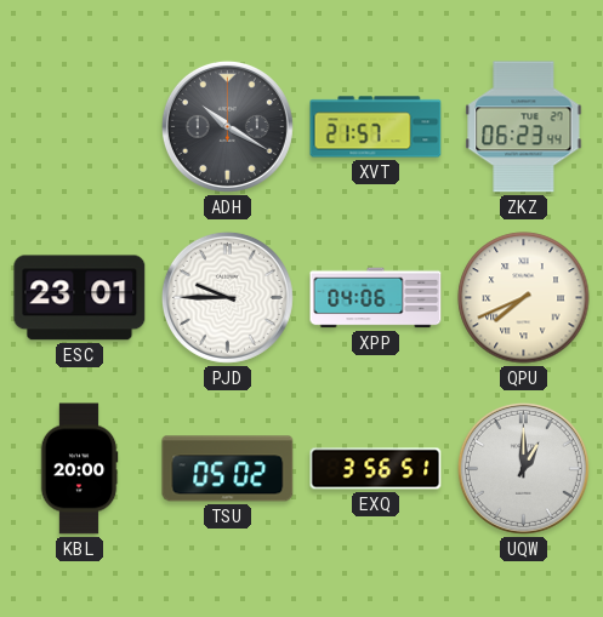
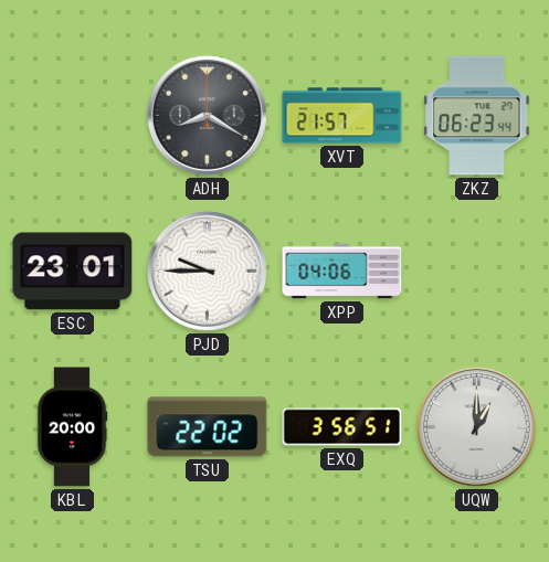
ADH: 10:20 -> 8:20
QPU: 7:41 -> none
TSU: 05:02 -> 22:02
